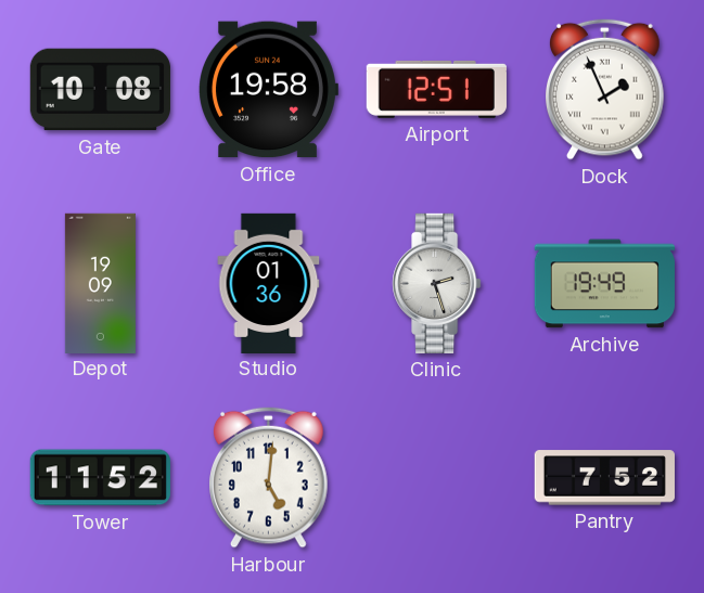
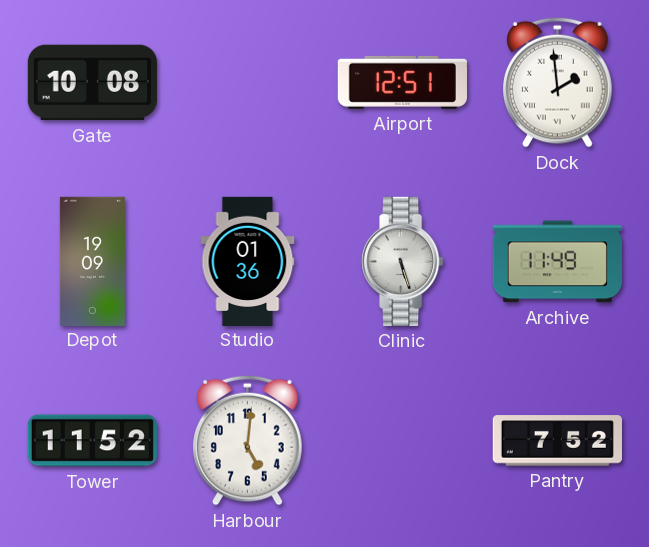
Office: 19:58 -> none
Dock: 1:56 -> 1:59
Clinic: 2:27 -> 5:27
Archive: 19:49 -> 11:49
